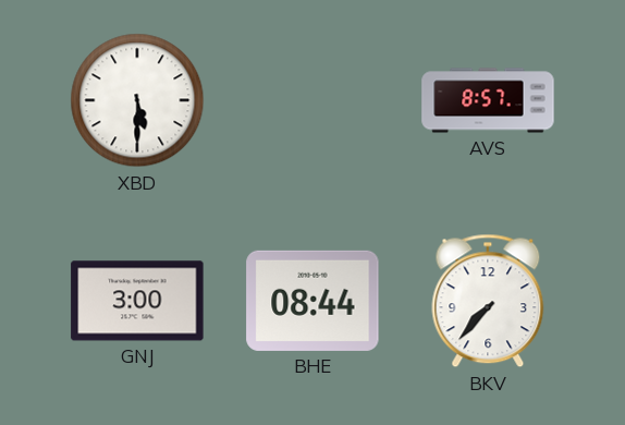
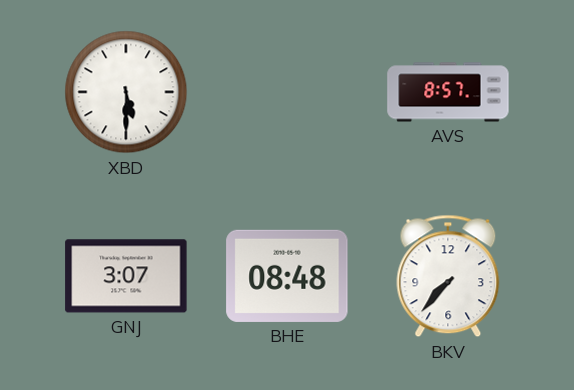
GNJ: 3:00 -> 3:07
BHE: 08:44 -> 08:48
